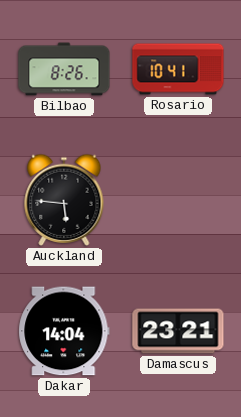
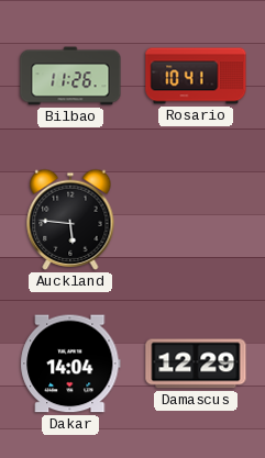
Bilbao: 8:26 -> 11:26
Damascus: 23:21 -> 12:29
